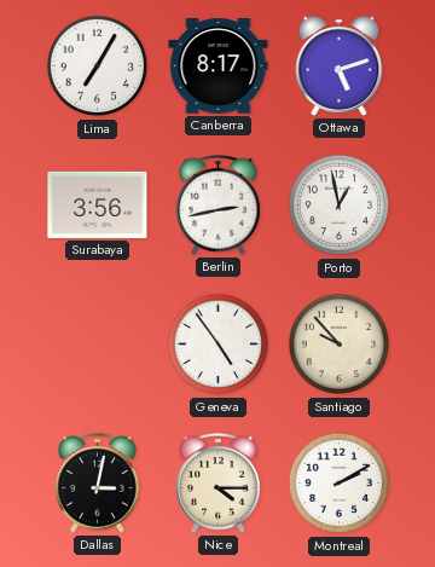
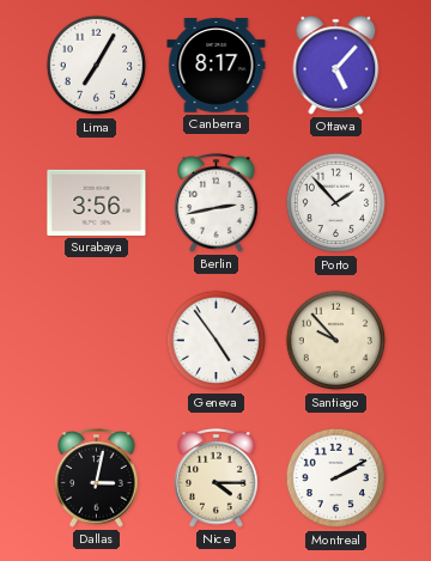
Ottawa: 5:12 -> 5:07
Porto: 12:58 -> 1:53
